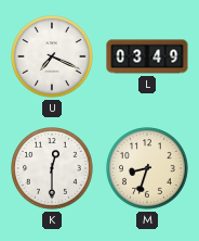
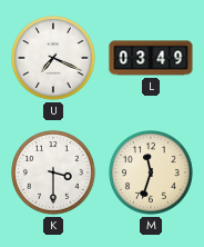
K: 12:30 -> 3:30
M: 8:33 -> 11:33
